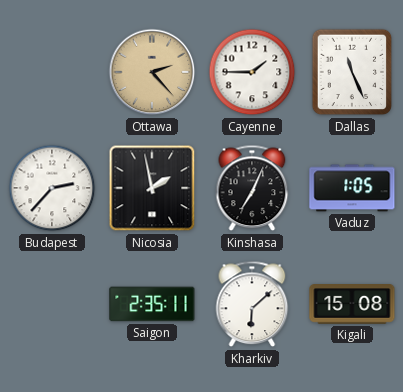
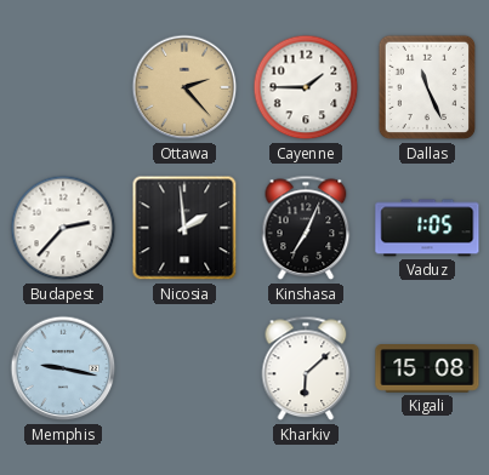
Nicosia: 1:58 -> 1:59
Memphis: none -> 9:17
Saigon: 2:35 -> none
